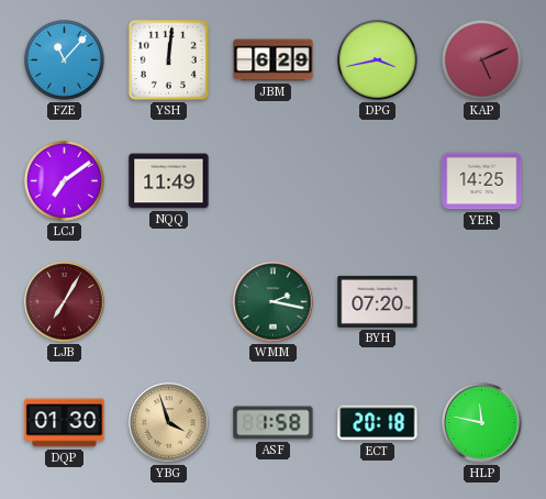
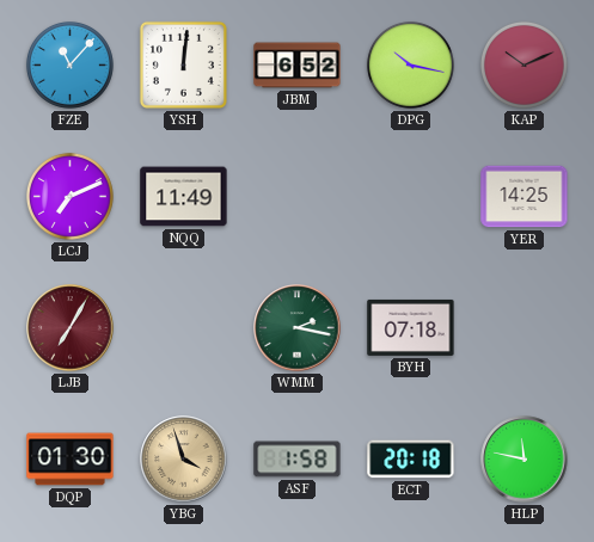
JBM: 6:29 -> 6:52
DPG: 3:43 -> 10:17
KAP: 5:11 -> 10:11
LCJ: 7:09 -> 7:11
BYH: 07:20 -> 07:18
